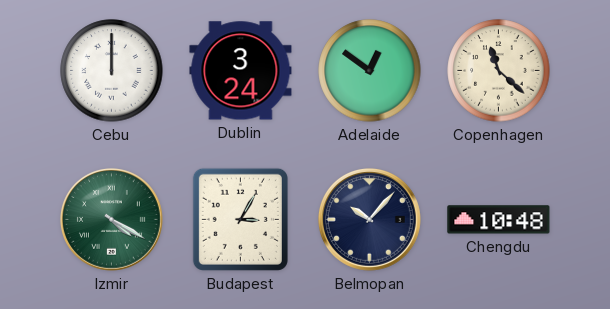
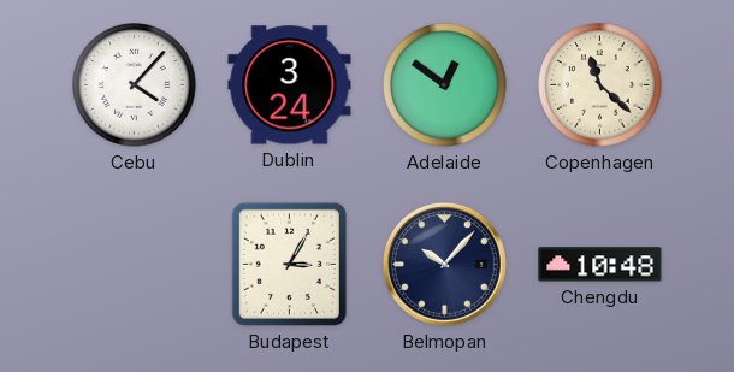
Cebu: 12:00 -> 4:07
Izmir: 4:20 -> none
